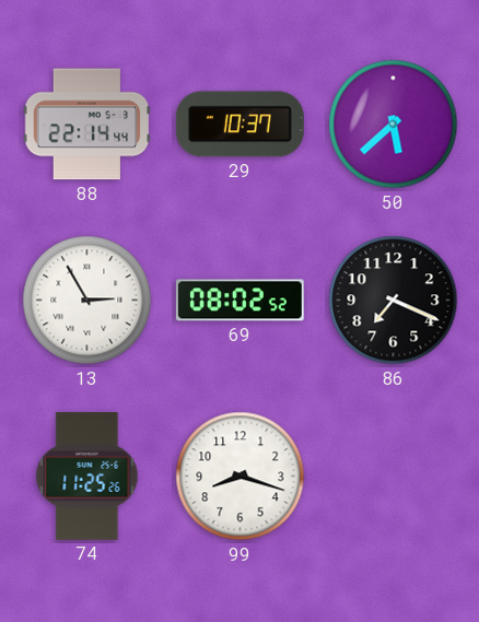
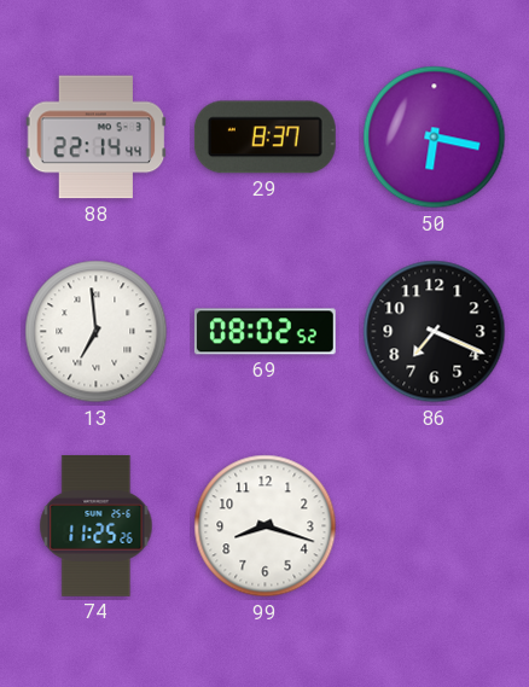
29: 10:37 -> 8:37
50: 5:38 -> 6:17
13: 2:55 -> 6:59
